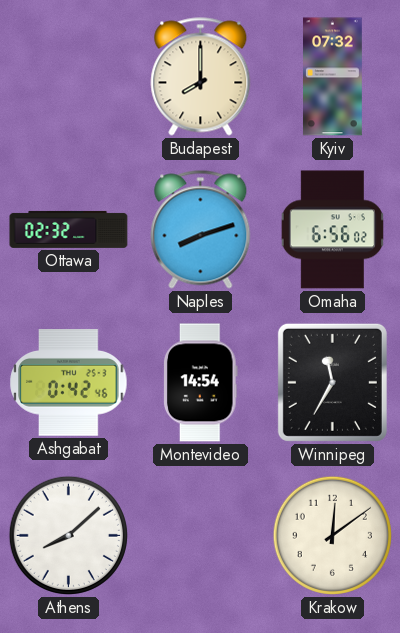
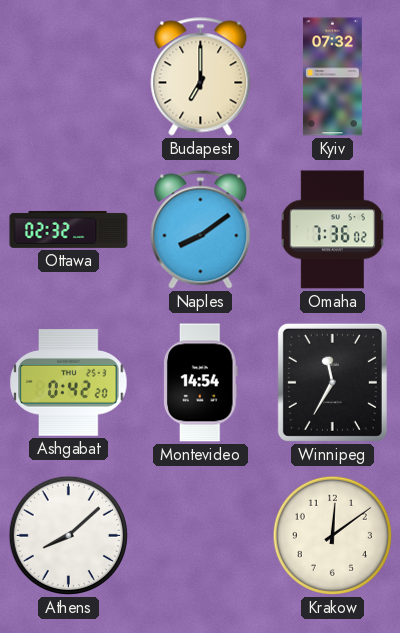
Budapest: 8:00 -> 7:00
Naples: 8:12 -> 8:09
Omaha: 6:56 -> 7:36
Ashgabat: 0:42:46 -> 0:42:20
